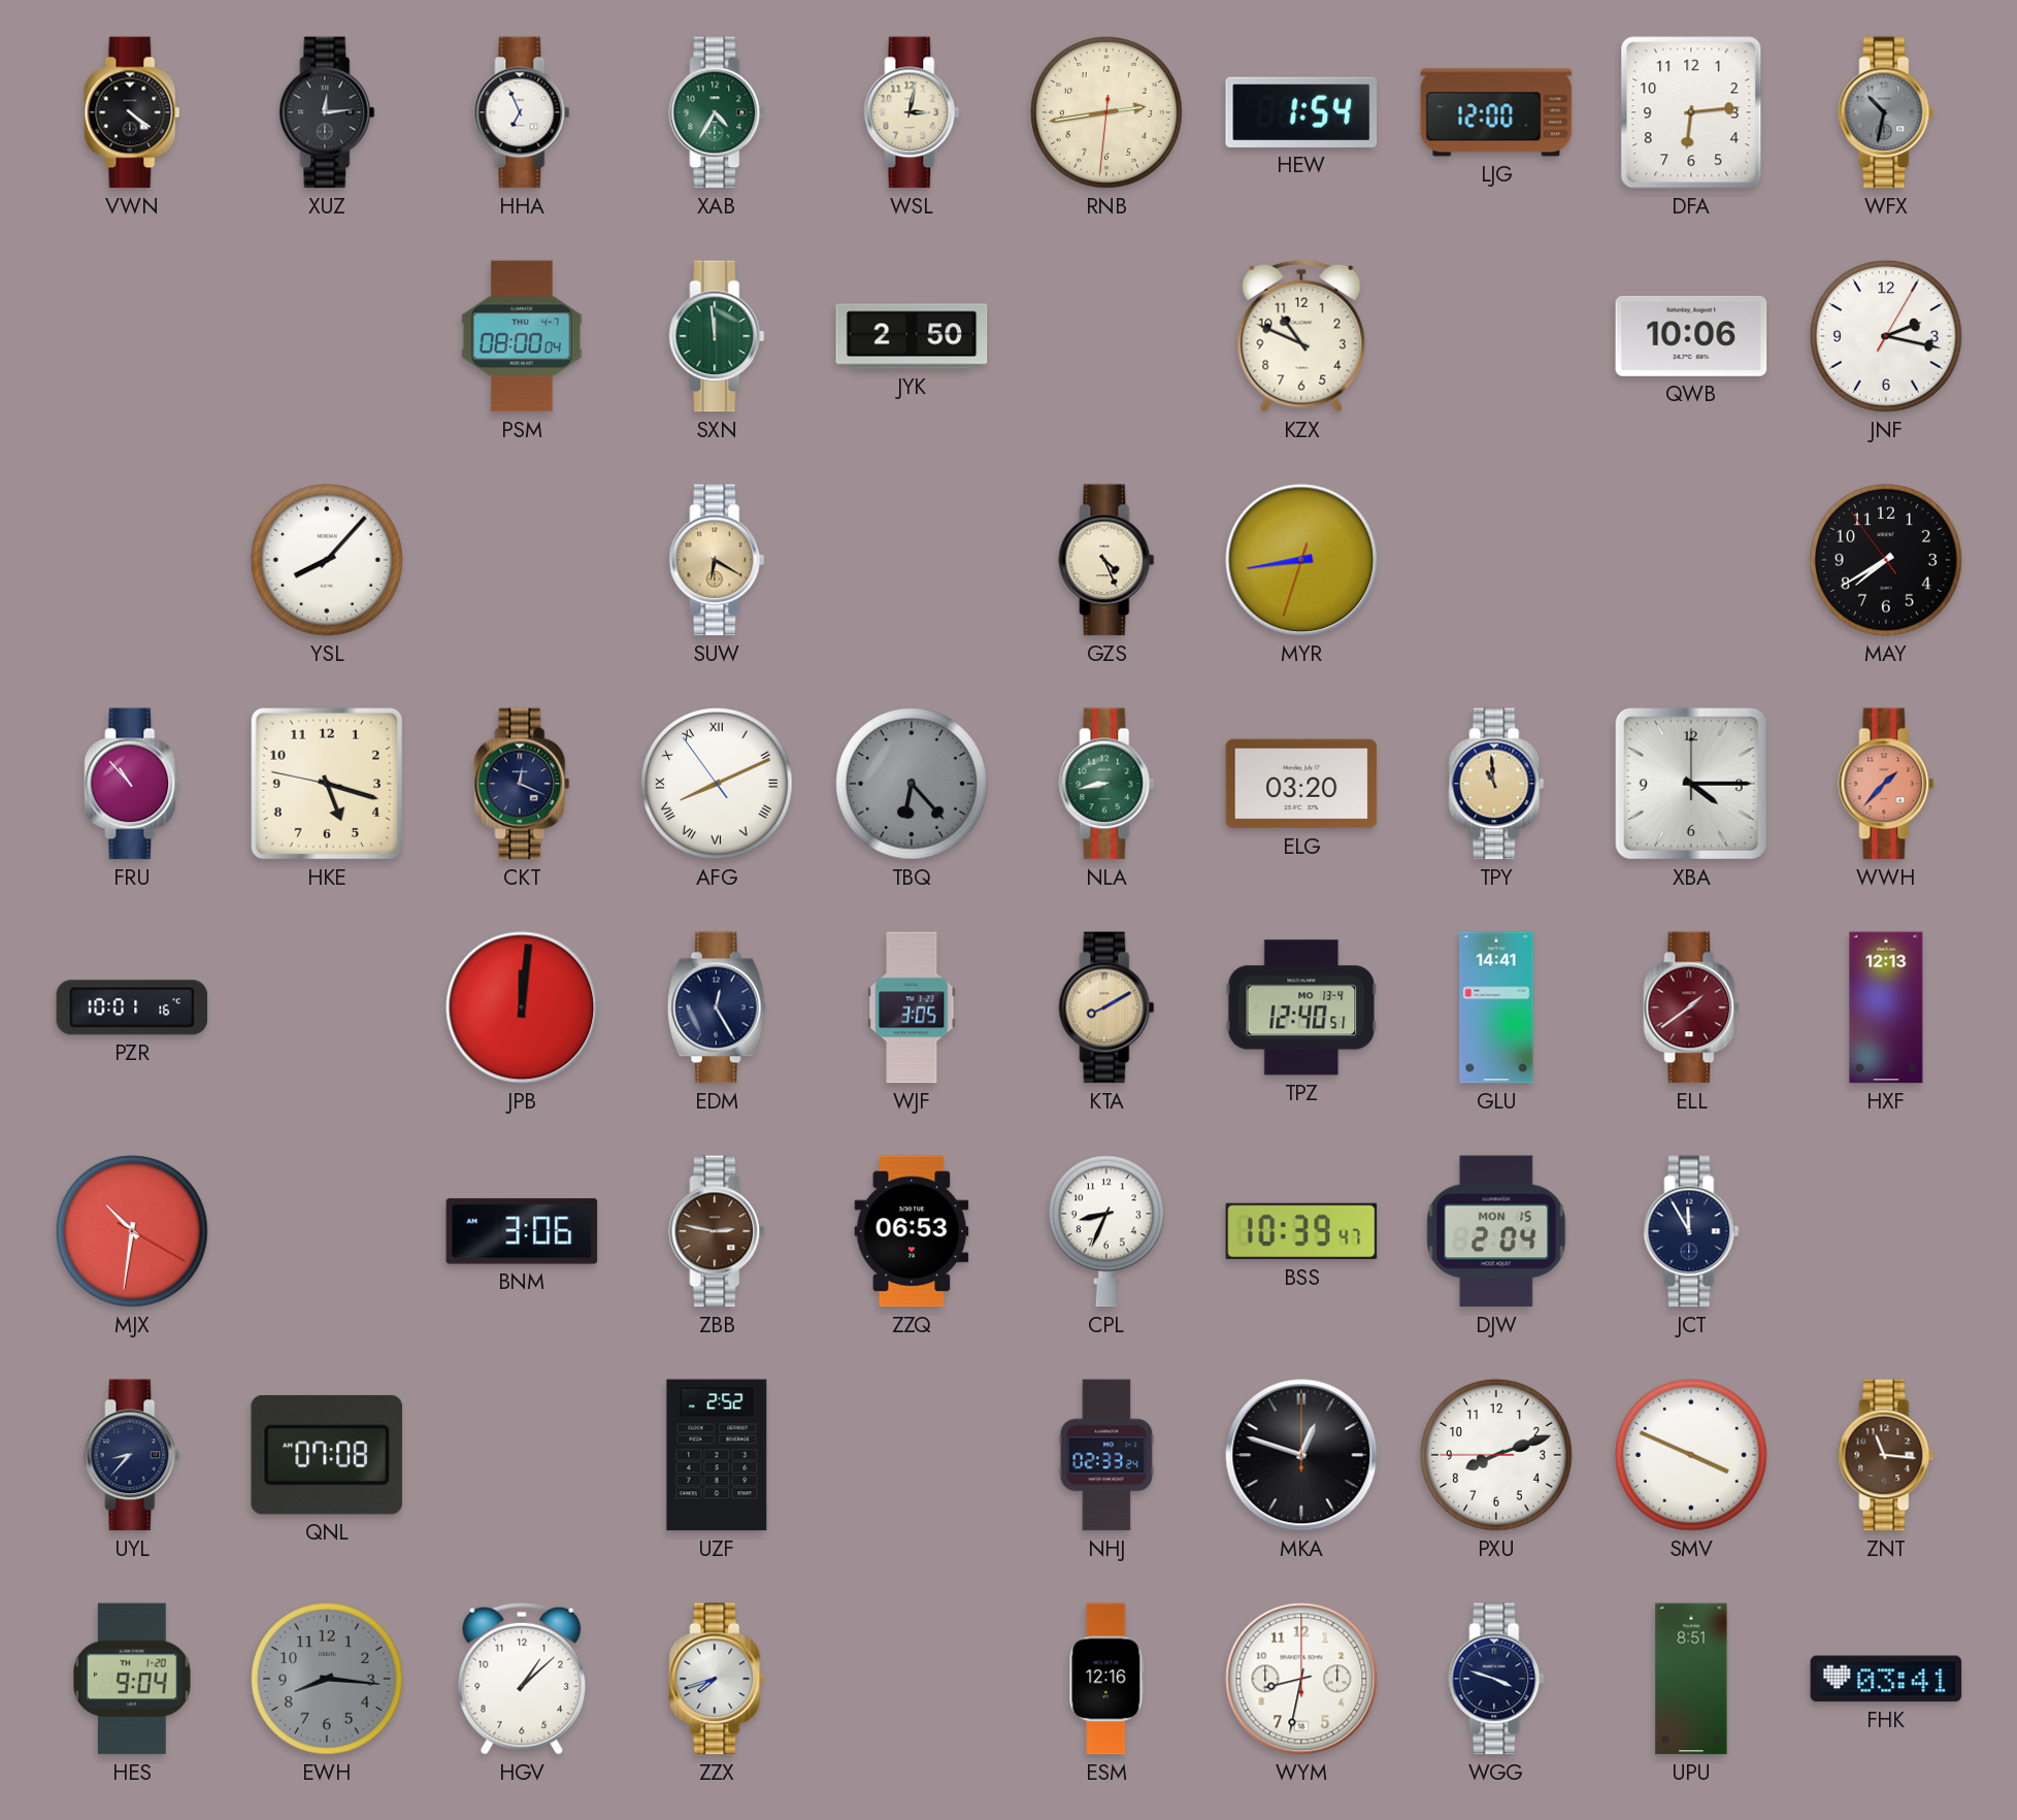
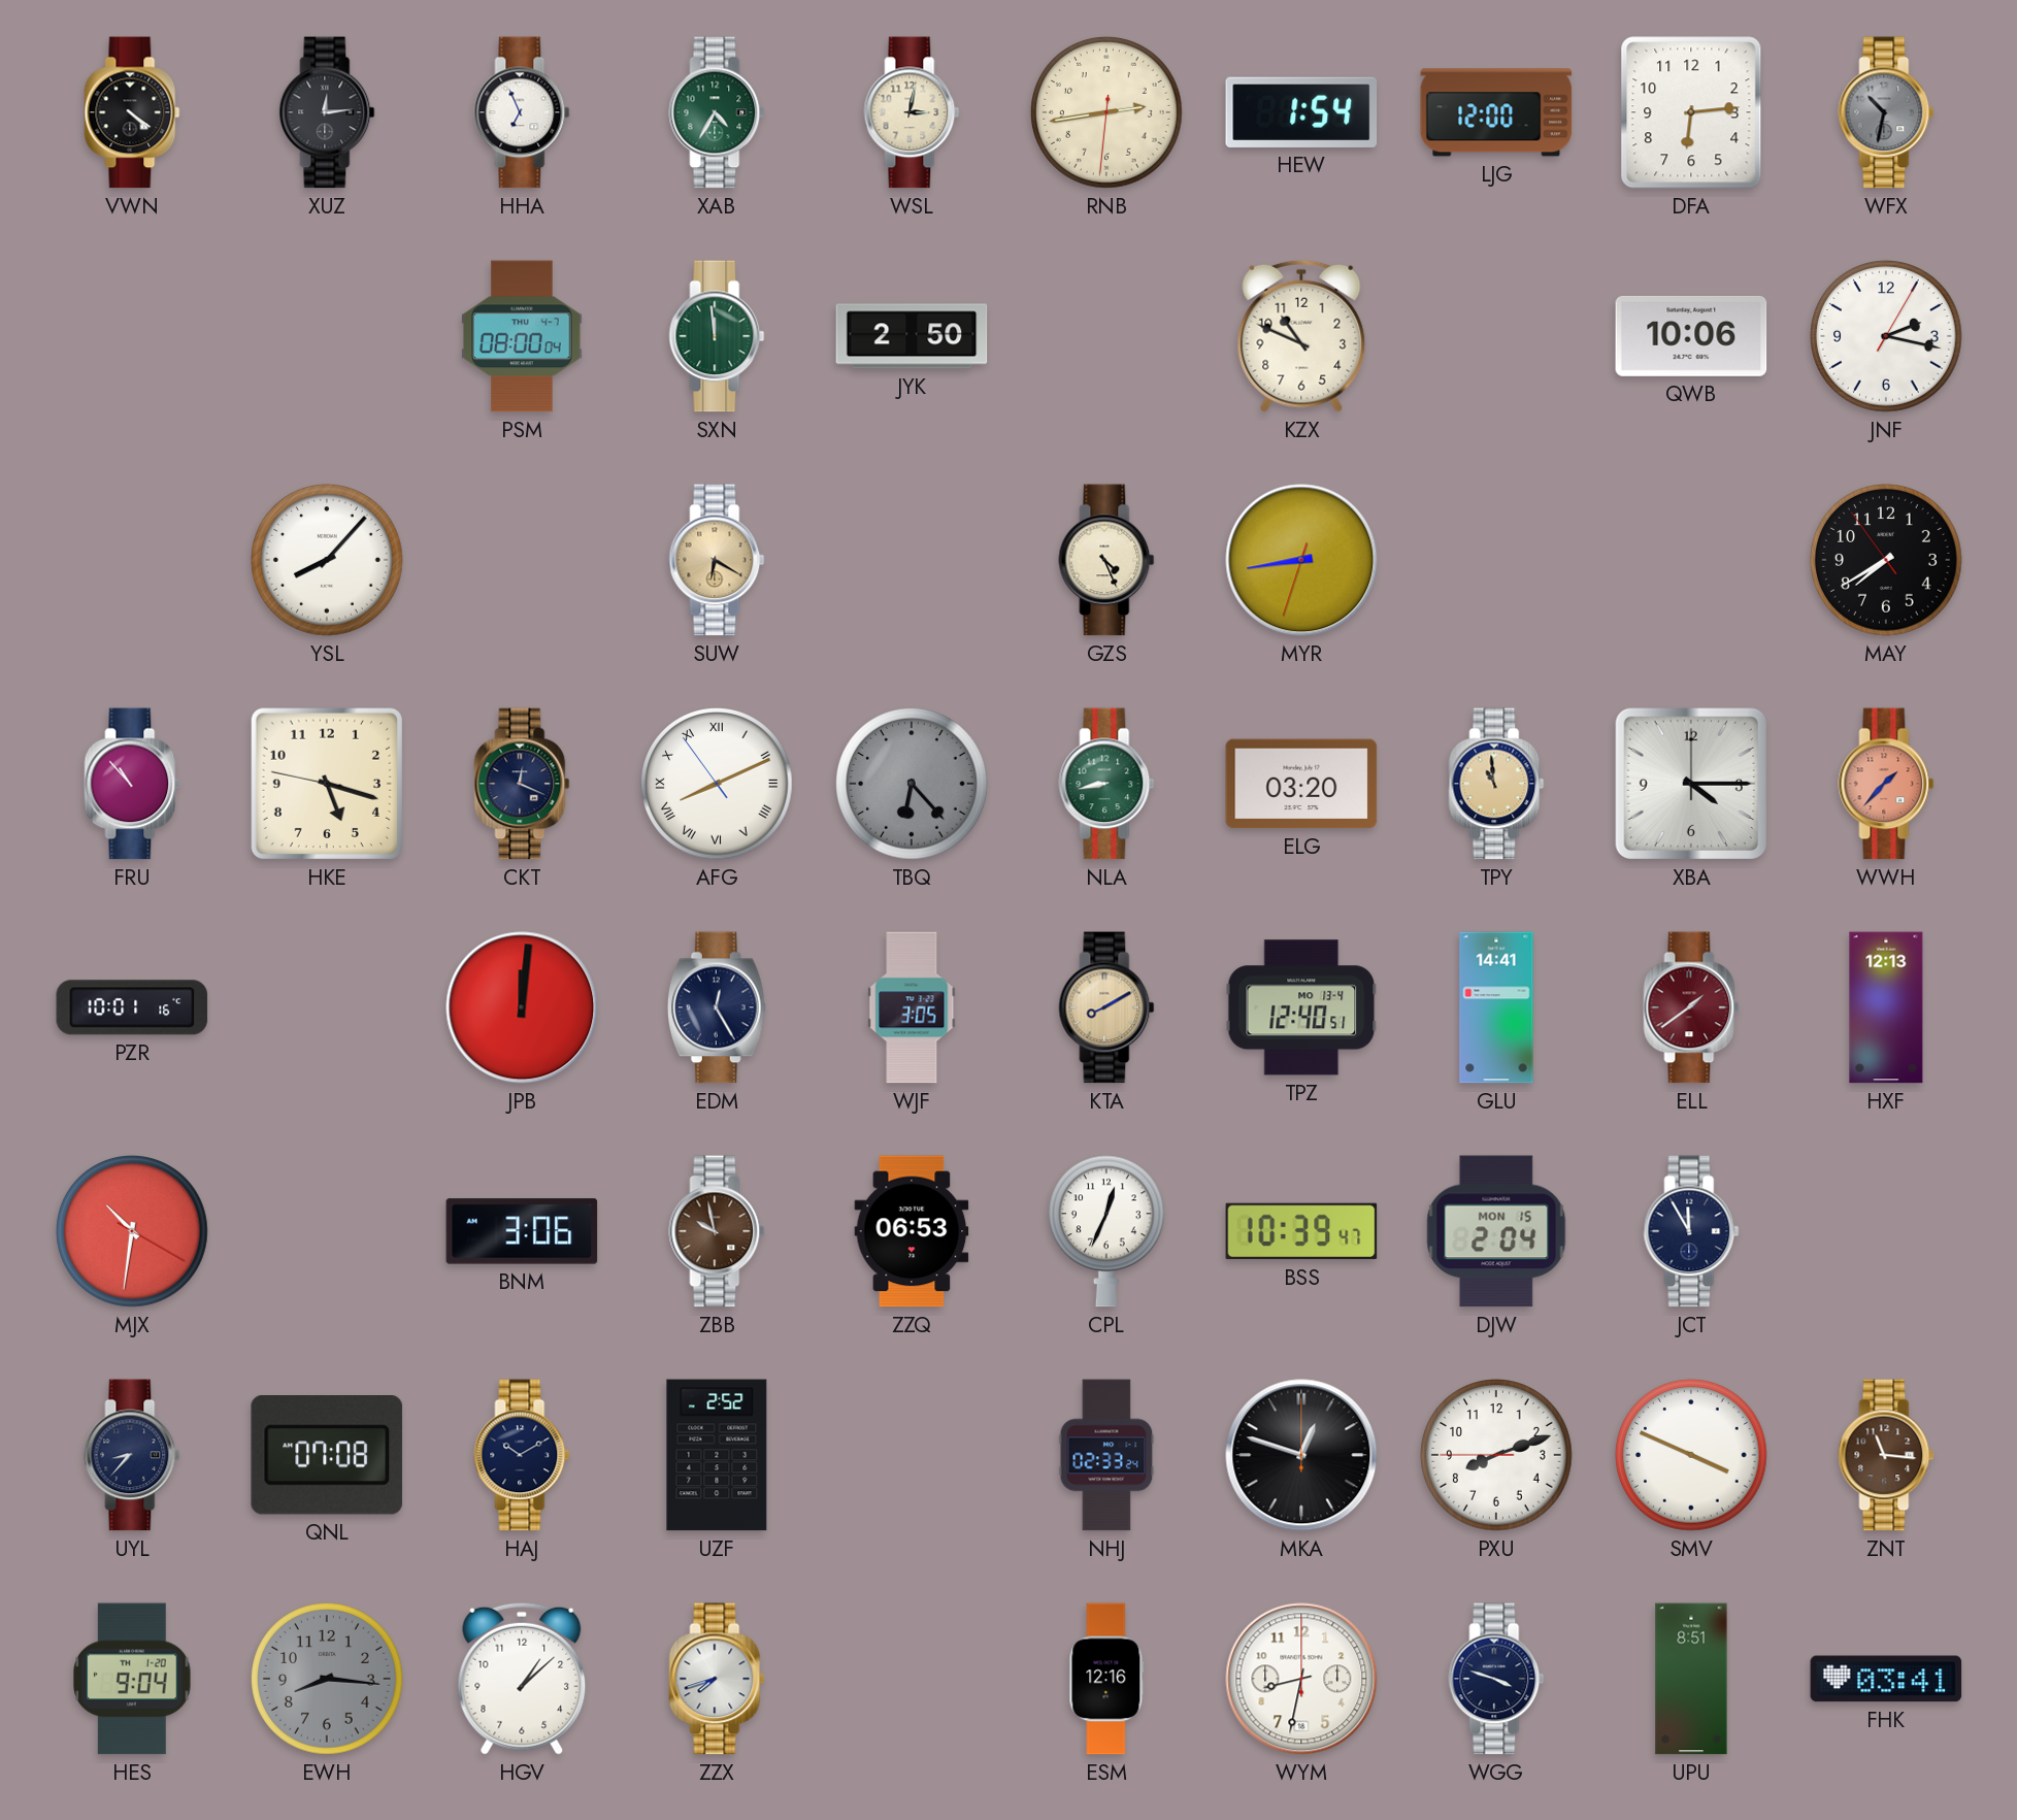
ZBB: 2:47 -> 9:58
CPL: 8:34 -> 12:34
HAJ: none -> 10:10
